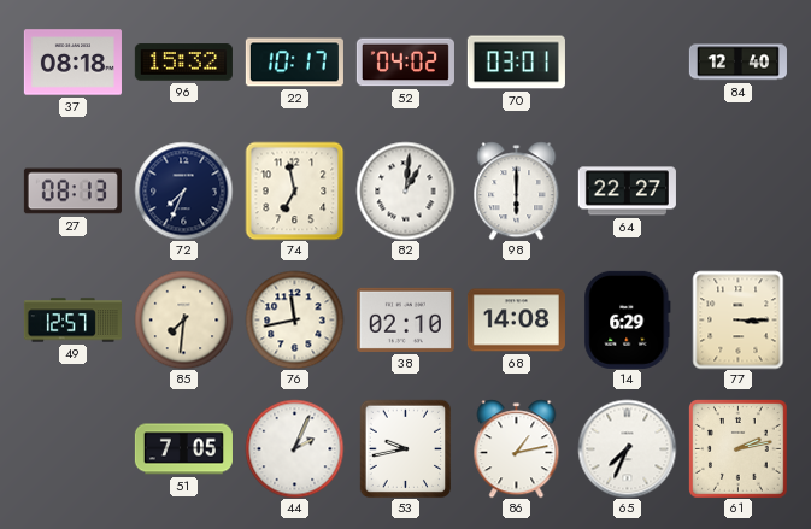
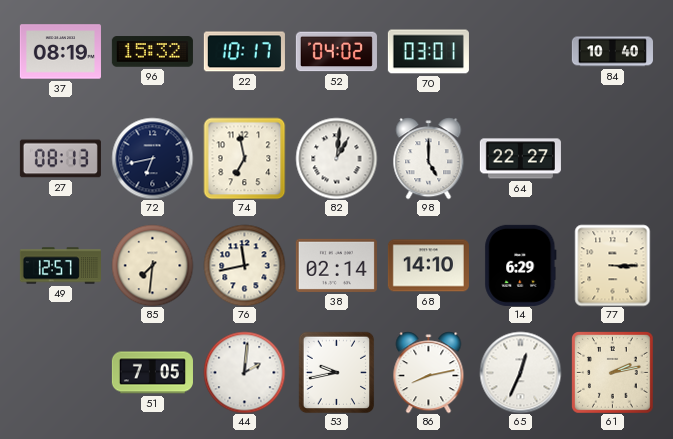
37: 08:18 -> 08:19
84: 12:40 -> 10:40
72: 7:34 -> 6:43
98: 6:00 -> 5:00
38: 02:10 -> 02:14
68: 14:08 -> 14:10
44: 2:04 -> 2:01
86: 1:13 -> 8:13
65: 7:34 -> 12:34
